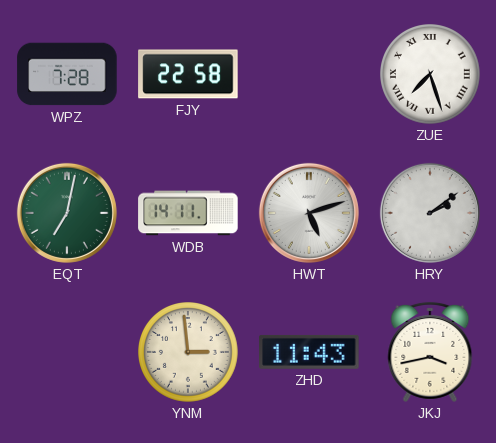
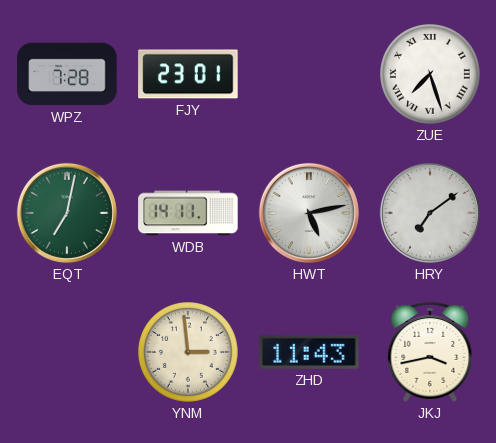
FJY: 22:58 -> 23:01
HWT: 5:12 -> 5:13
HRY: 2:09 -> 7:09
